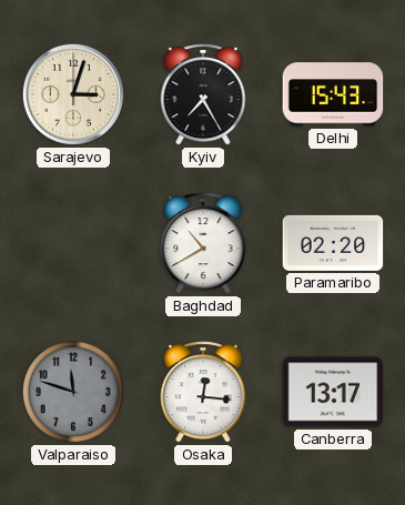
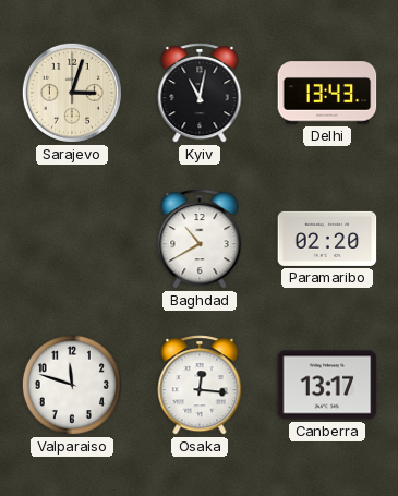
Kyiv: 7:25 -> 11:02
Delhi: 15:43 -> 13:43
Valparaiso dial: grey -> white
